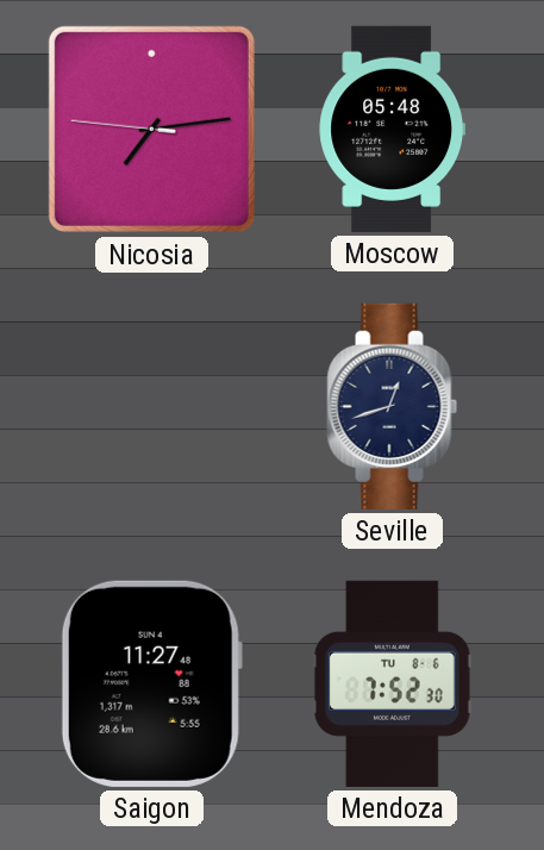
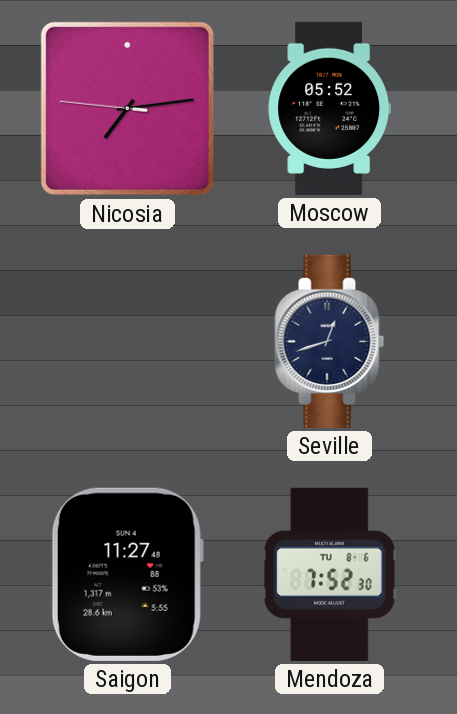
Moscow: 05:48 -> 05:52
